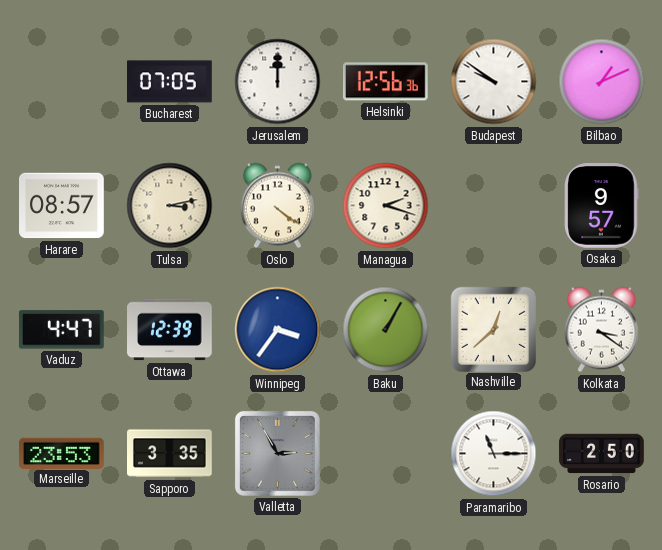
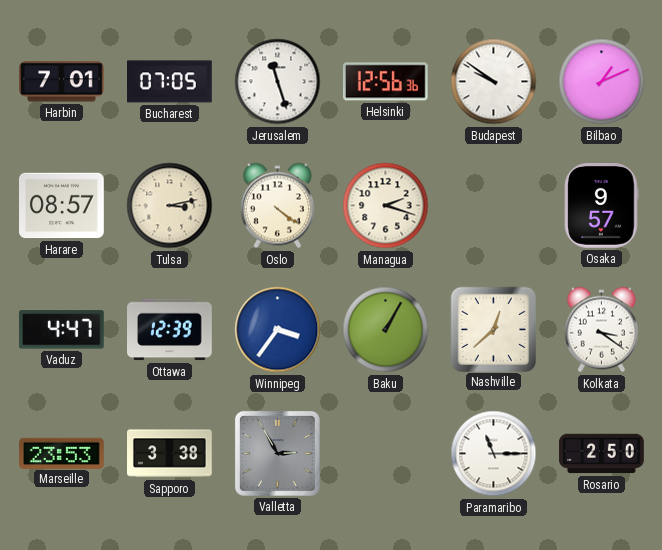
Harbin: none -> 7:01
Jerusalem: 12:00 -> 11:27
Sapporo: 3:35 -> 3:38
